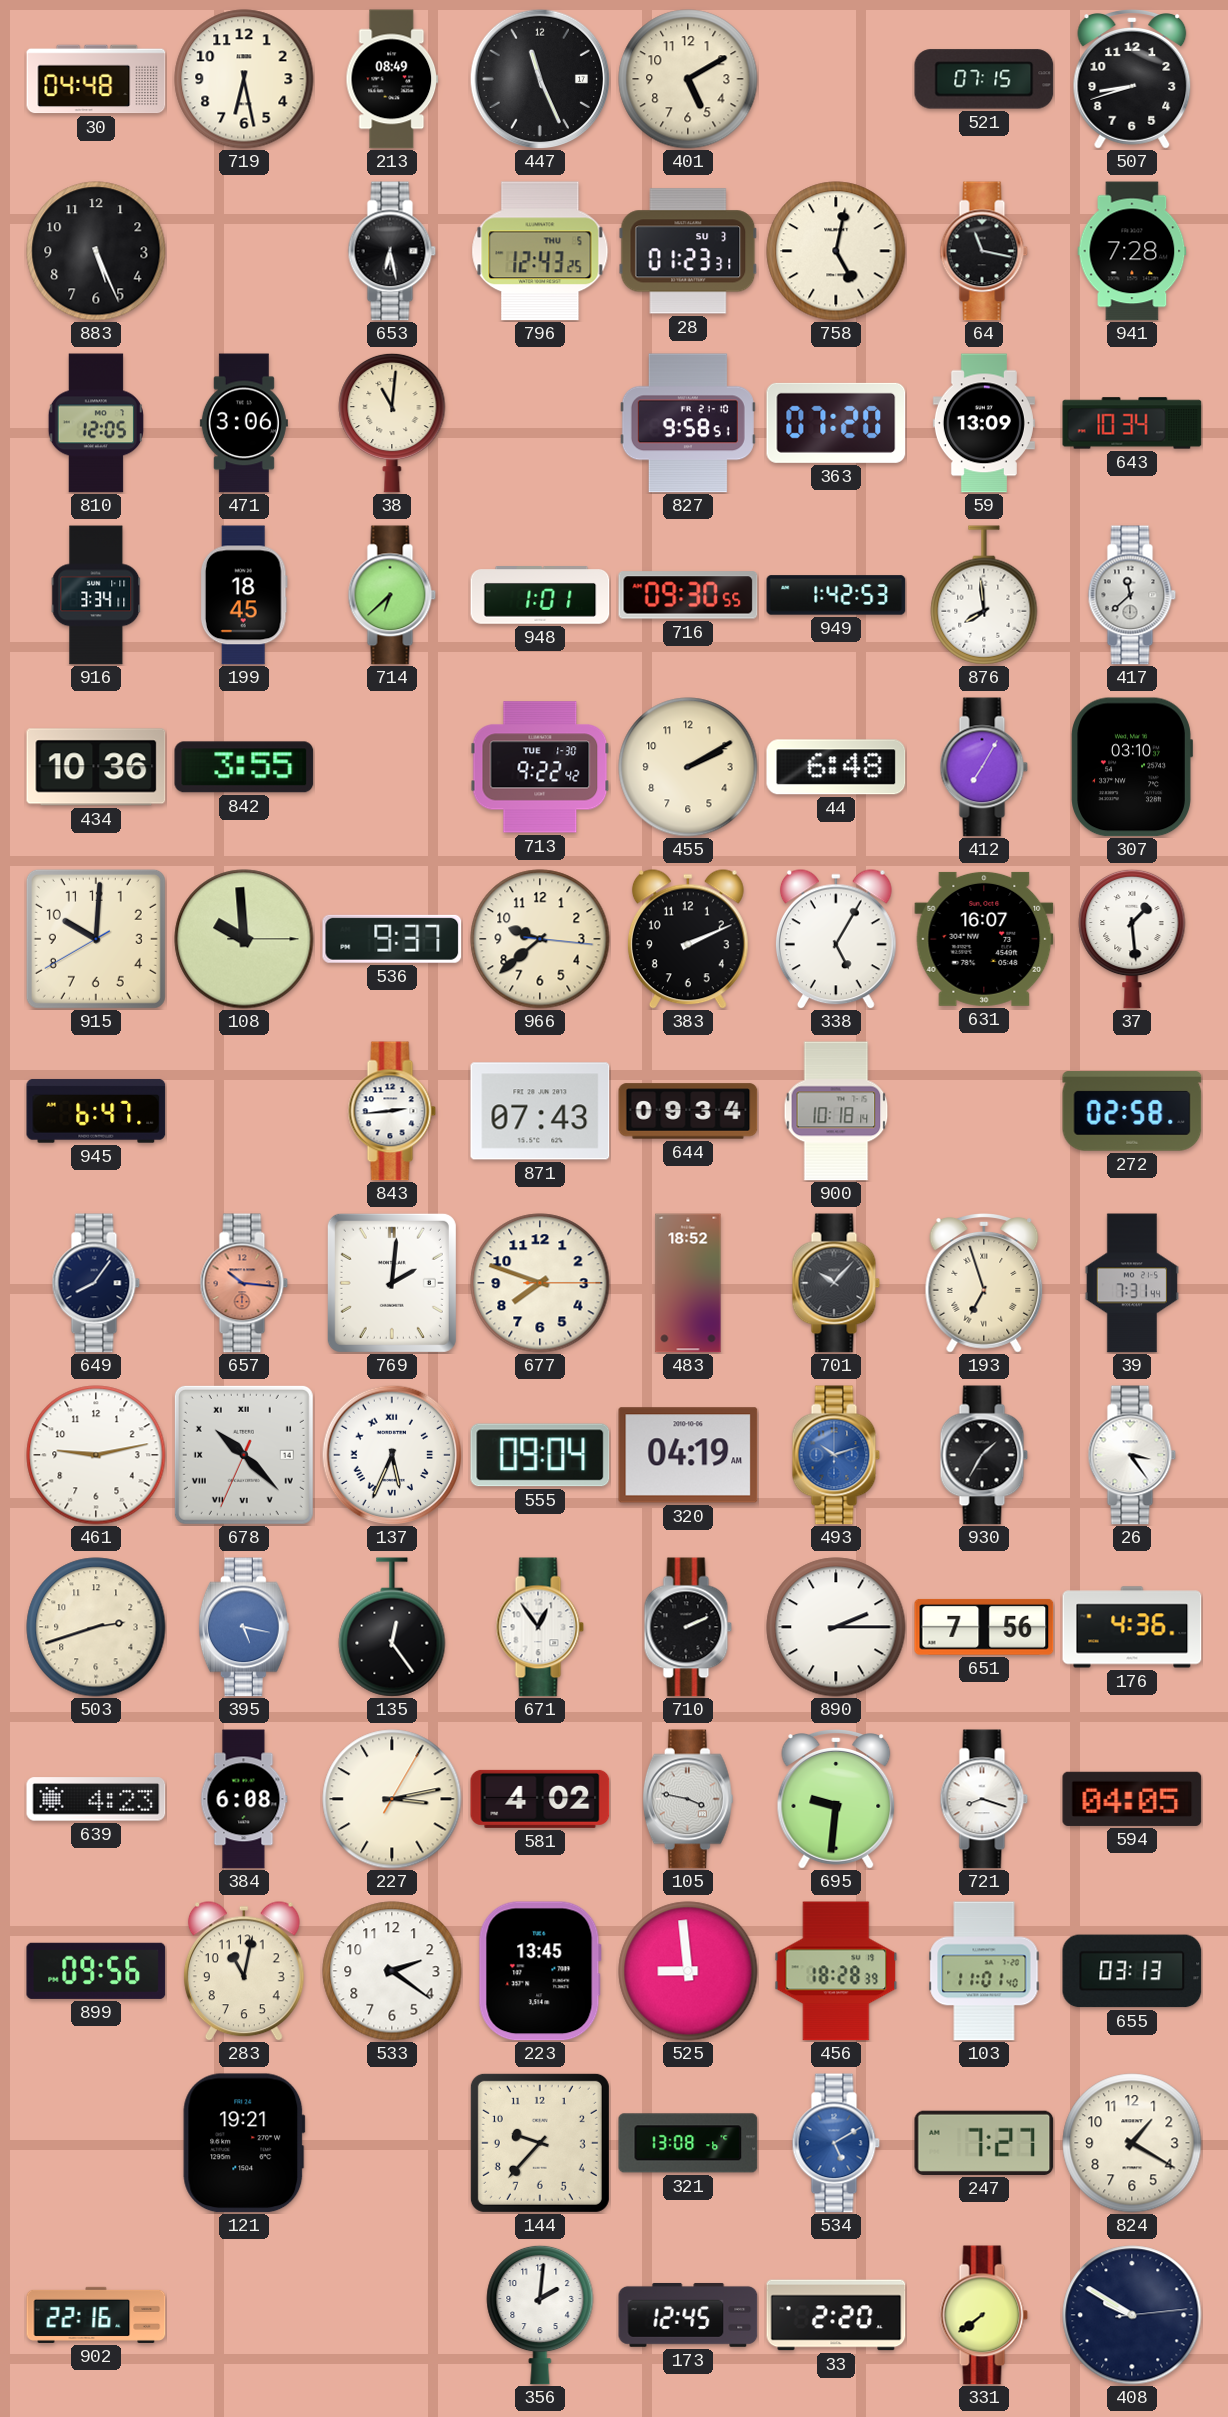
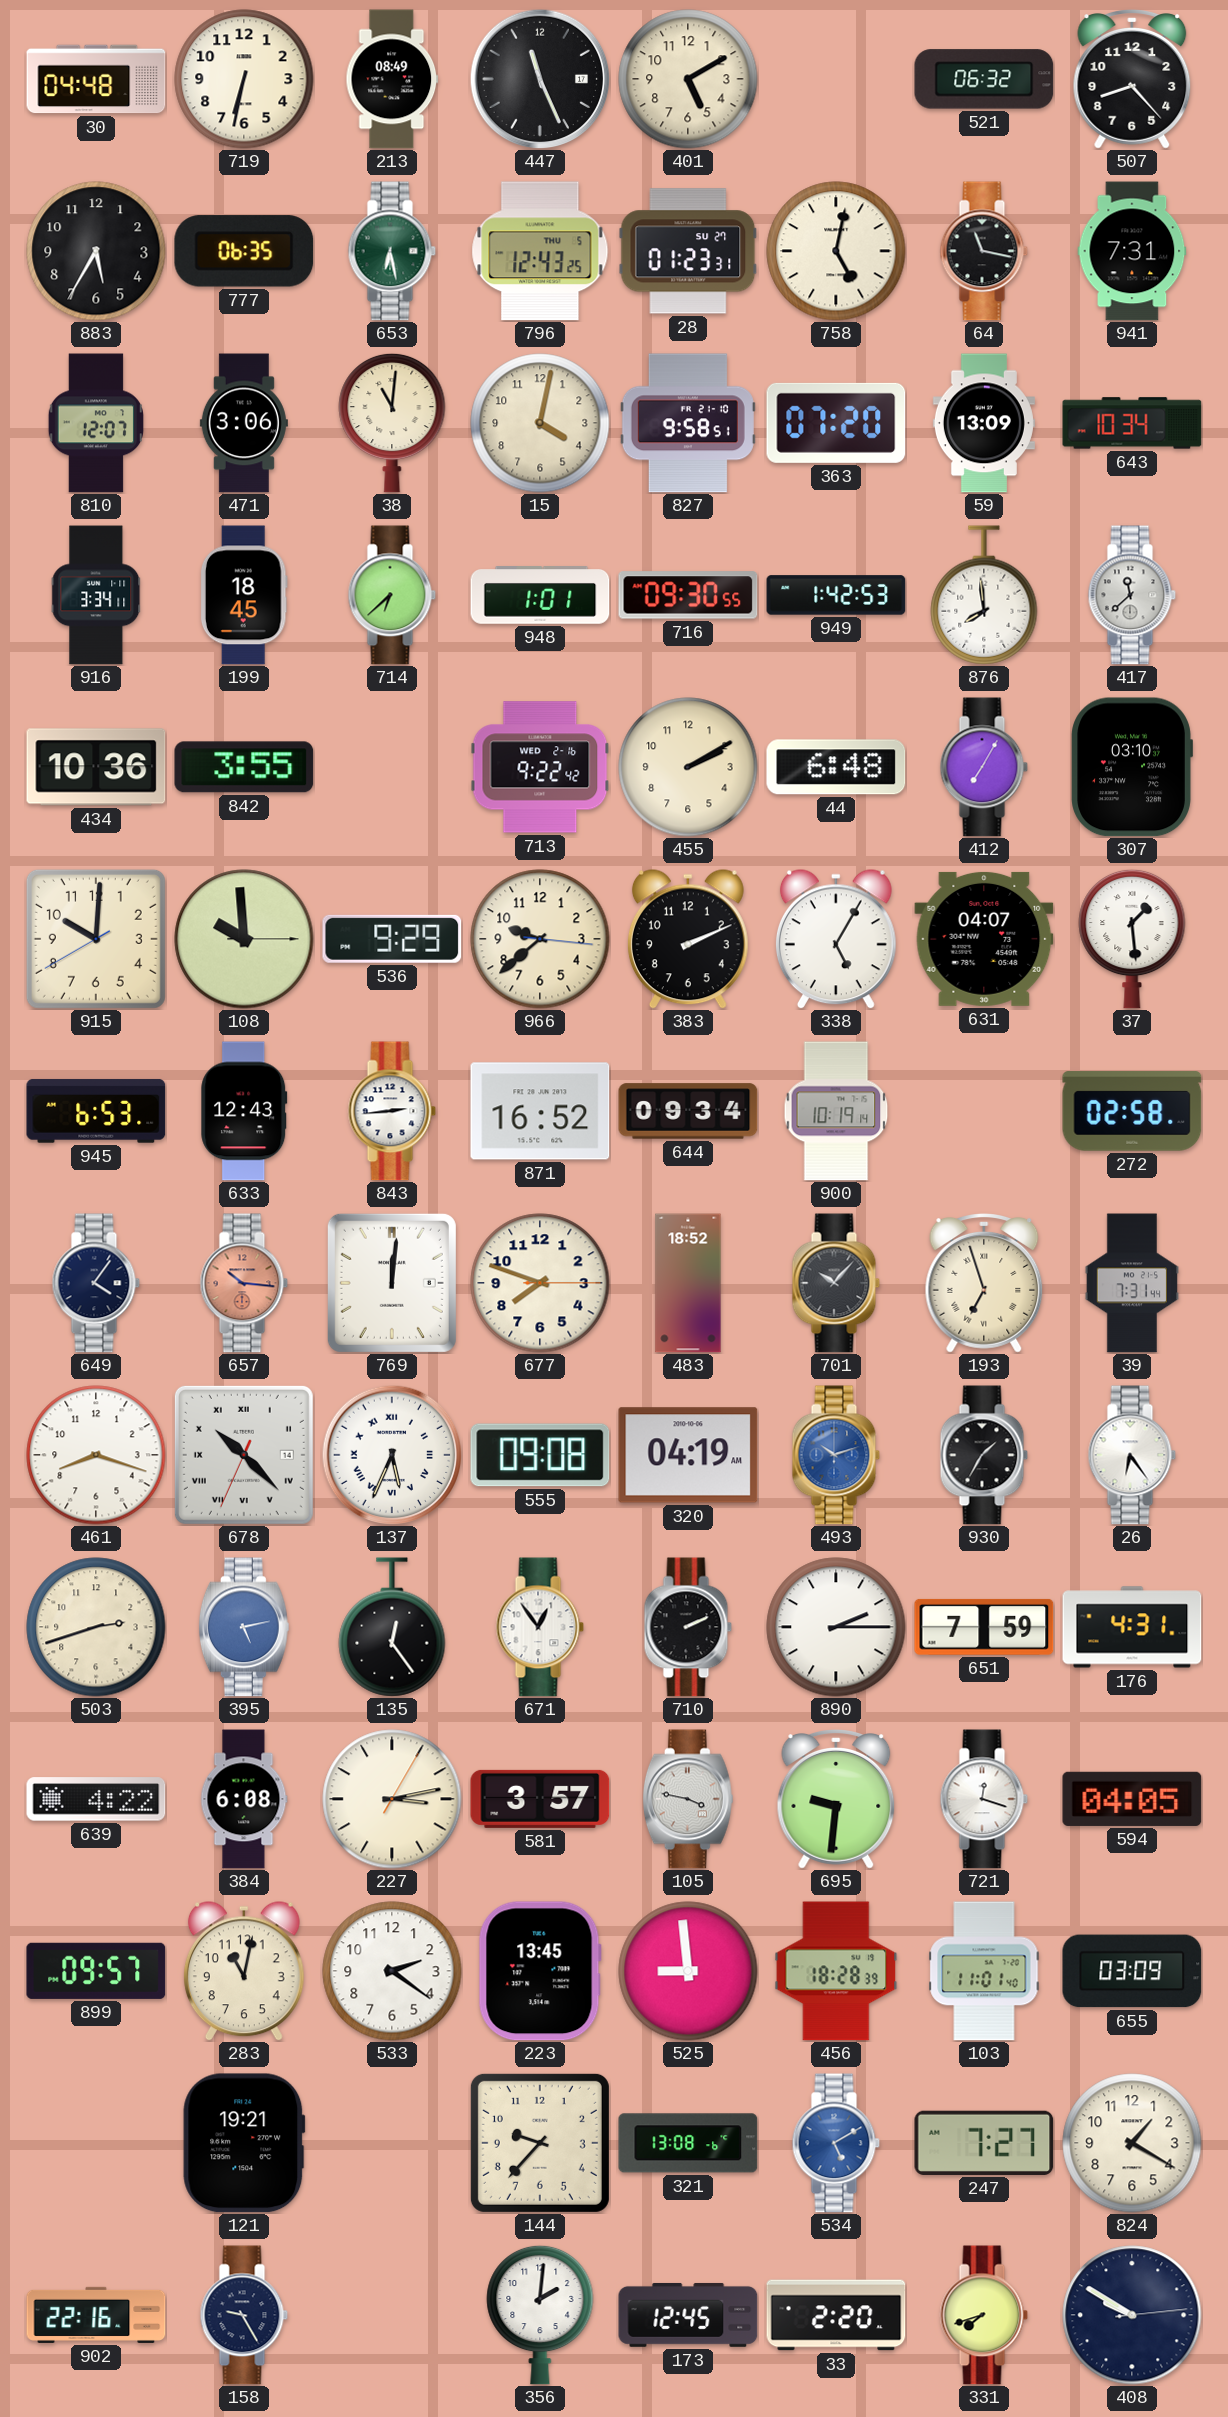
719: 6:28 -> 6:32
521: 07:15 -> 06:32
507: 8:42 -> 8:23
883: 5:26 -> 5:35
777: none -> 06:35
653 dial: black -> green
28 date: SU 3 -> SU 27
941: 7:28 -> 7:31
810: 12:05 -> 12:07
15: none -> 4:02
713 date: TUE 1-30 -> WED 2-16
536: 9:37 -> 9:29
631: 16:07 -> 04:07
945: 6:47 -> 6:53
633: none -> 12:43
871: 07:43 -> 16:52
900: 10:18 -> 10:19
649: 8:06 -> 4:06
769: 2:01 -> 12:01
461: 9:13 -> 8:18
555: 09:04 -> 09:08
26: 3:24 -> 6:24
395: 5:17 -> 5:13
651: 7:56 -> 7:59
176: 4:36 -> 4:31
639: 4:23 -> 4:22
581: 4:02 -> 3:57
721: 8:18 -> 12:18
899: 09:56 -> 09:57
655: 03:13 -> 03:09
158: none -> 9:25
331: 7:39 -> 7:42
